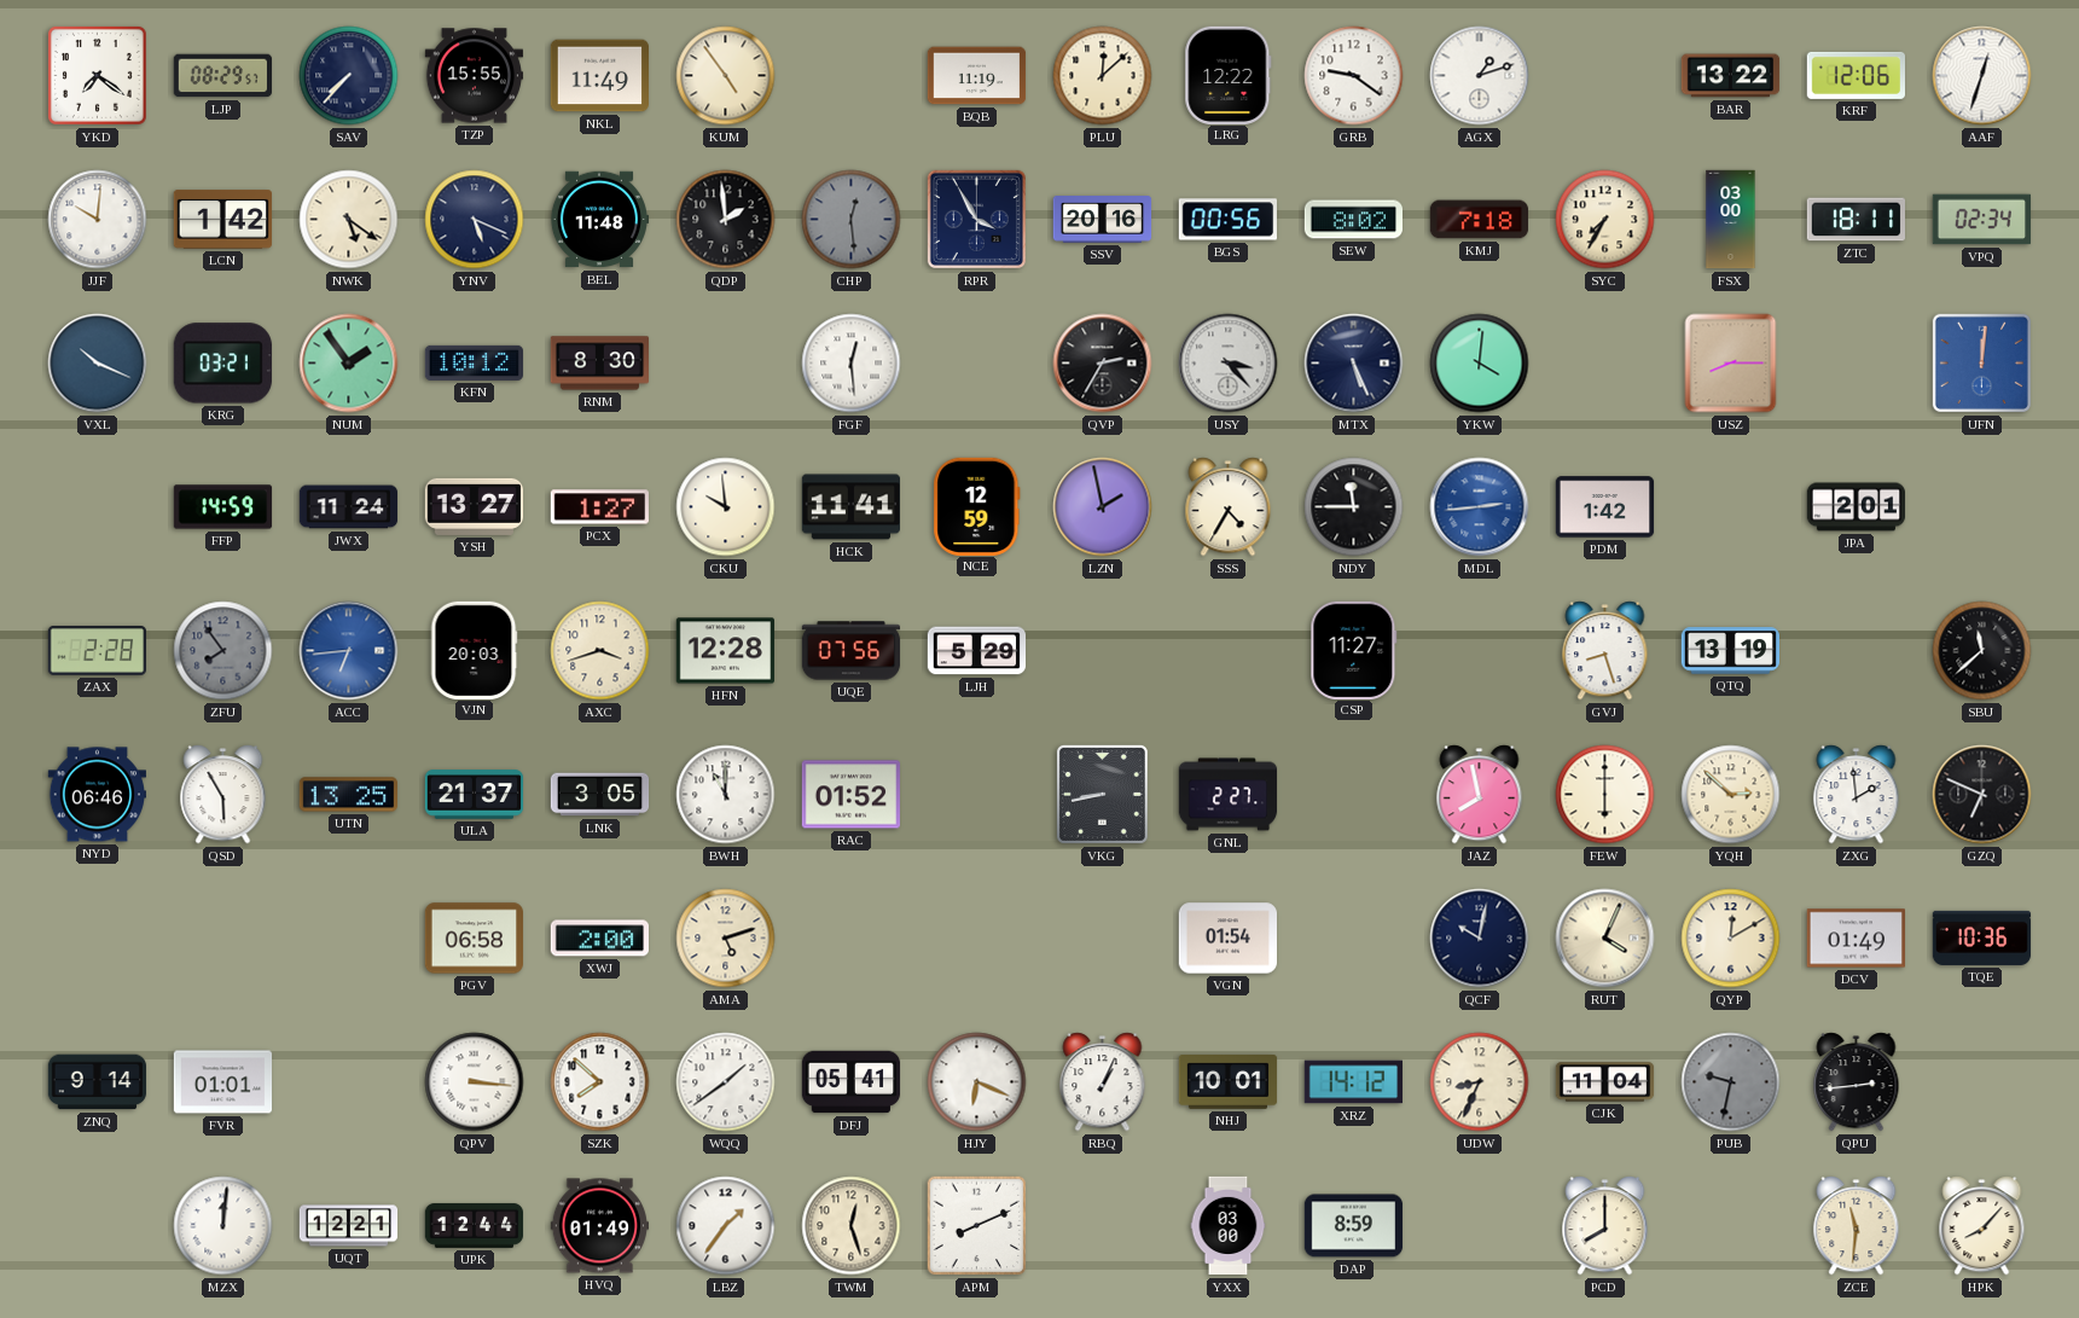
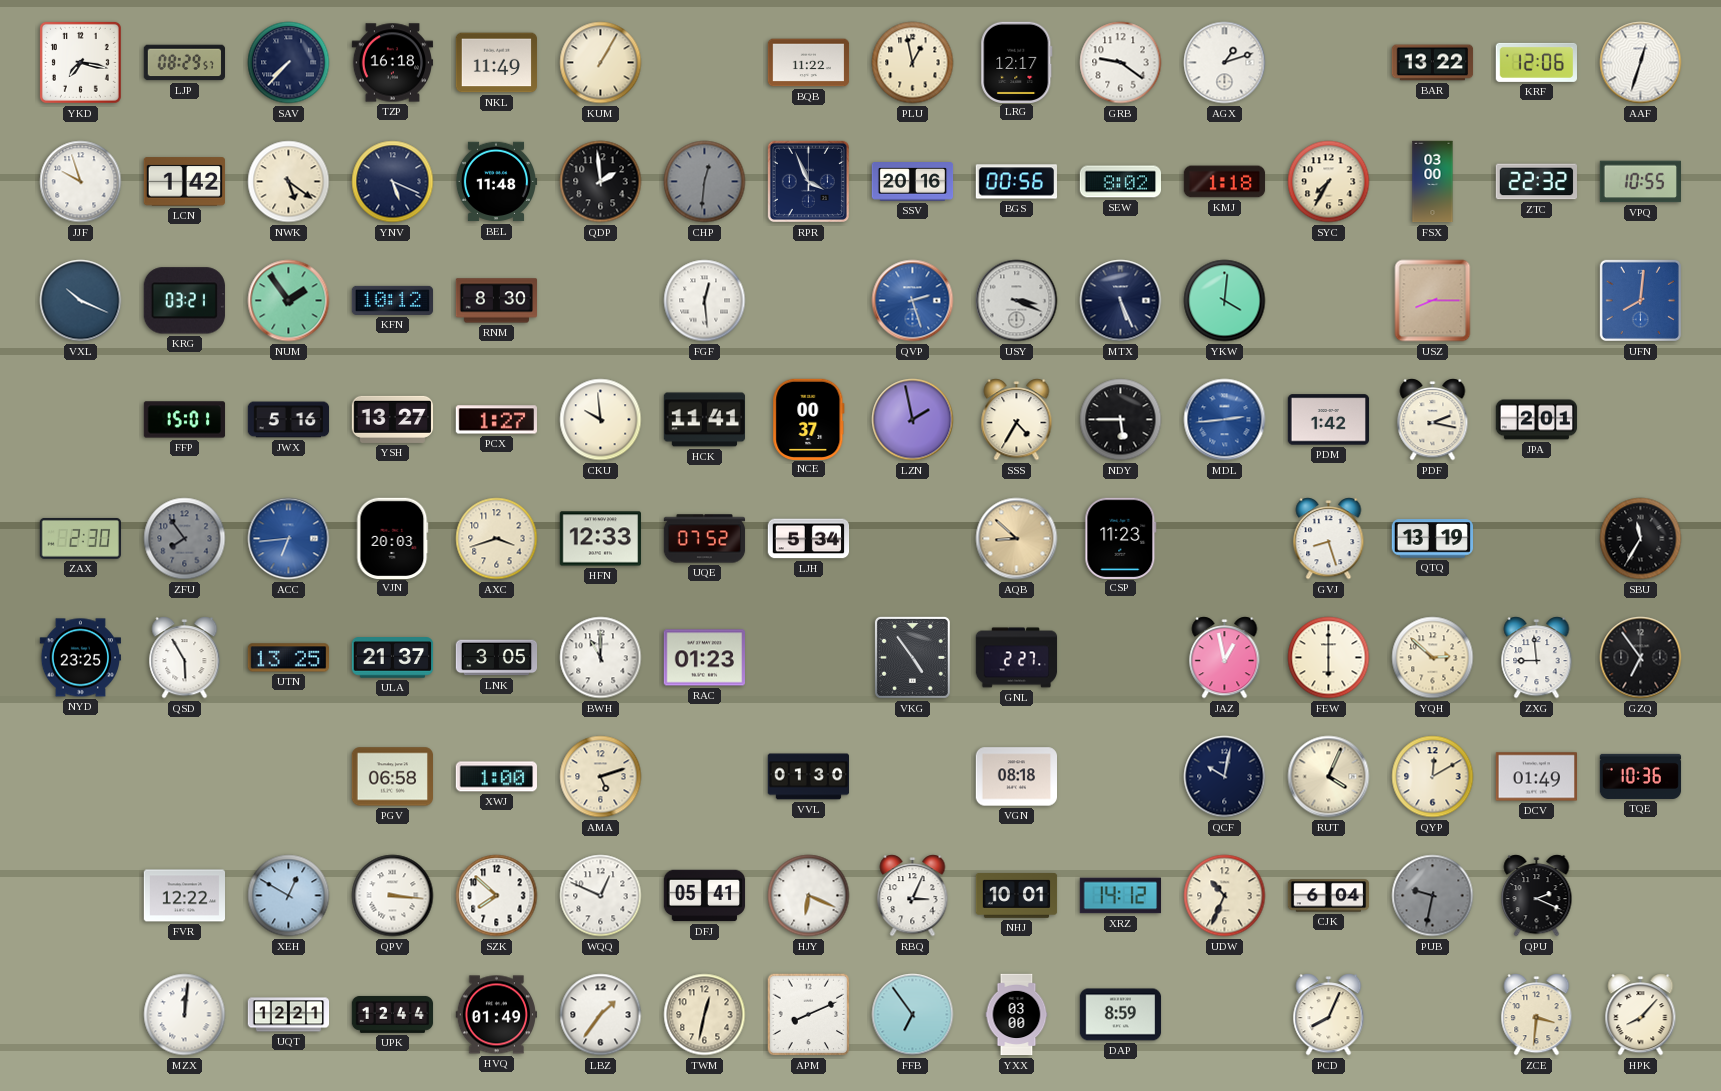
YKD: 7:21 -> 7:17
TZP: 15:55 -> 16:18
KUM: 4:54 -> 1:05
BQB: 11:19 -> 11:22
PLU: 12:08 -> 12:58
LRG: 12:22 -> 12:17
JJF: 10:01 -> 9:57
CHP: 12:29 -> 12:31
RPR: 3:55 -> 3:56
KMJ: 7:18 -> 1:18
ZTC: 18:11 -> 22:32
VPQ: 02:34 -> 10:55
QVP: 2:35 -> 2:27
QVP dial: black -> blue
USY: 3:23 -> 3:19
UFN: 12:01 -> 8:01
FFP: 14:59 -> 15:01
JWX: 11:24 -> 5:16
NCE: 12:59 -> 00:37
NDY: 11:45 -> 5:45
PDF: none -> 2:17
ZAX: 2:28 -> 2:30
HFN: 12:28 -> 12:33
UQE: 07:56 -> 07:52
LJH: 5:29 -> 5:34
AQB: none -> 8:52
CSP: 11:27 -> 11:23
SBU: 11:38 -> 11:35
NYD: 06:46 -> 23:25
RAC: 01:52 -> 01:23
VKG: 8:43 -> 4:54
JAZ: 7:58 -> 12:58
ZXG: 1:59 -> 8:59
GZQ: 6:49 -> 6:54
XWJ: 2:00 -> 1:00
VVL: none -> 01:30
VGN: 01:54 -> 08:18
ZNQ: 9:14 -> none
FVR: 01:01 -> 12:22
XEH: none -> 12:50
WQQ: 1:39 -> 12:49
RBQ: 1:04 -> 3:04
UDW: 8:34 -> 10:34
CJK: 11:04 -> 6:04
QPU: 2:44 -> 2:19
TWM: 12:27 -> 12:32
FFB: none -> 6:54
PCD: 8:00 -> 8:04
ZCE: 11:31 -> 3:31
